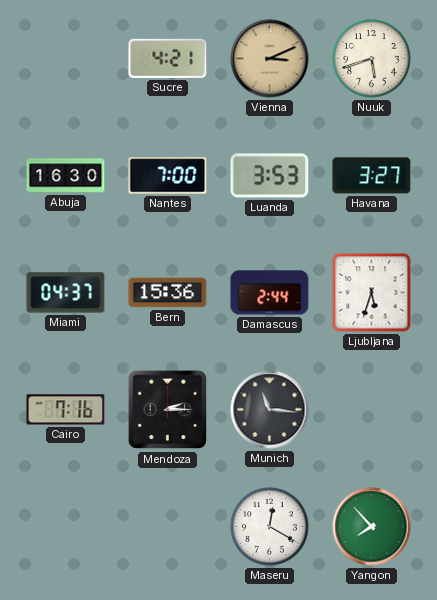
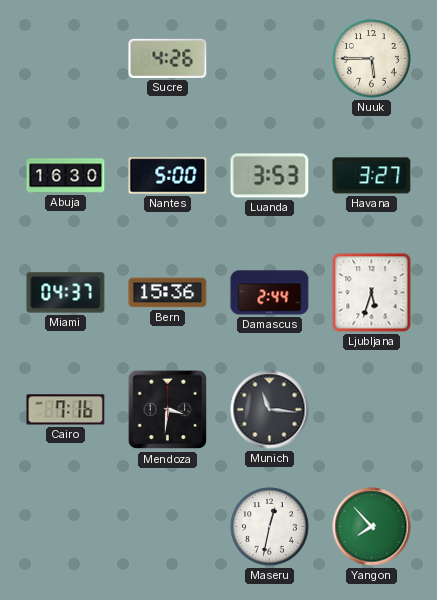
Sucre: 4:21 -> 4:26
Vienna: 3:11 -> none
Nuuk: 5:42 -> 5:45
Nantes: 7:00 -> 5:00
Mendoza: 2:15 -> 3:31
Maseru: 12:20 -> 12:32
